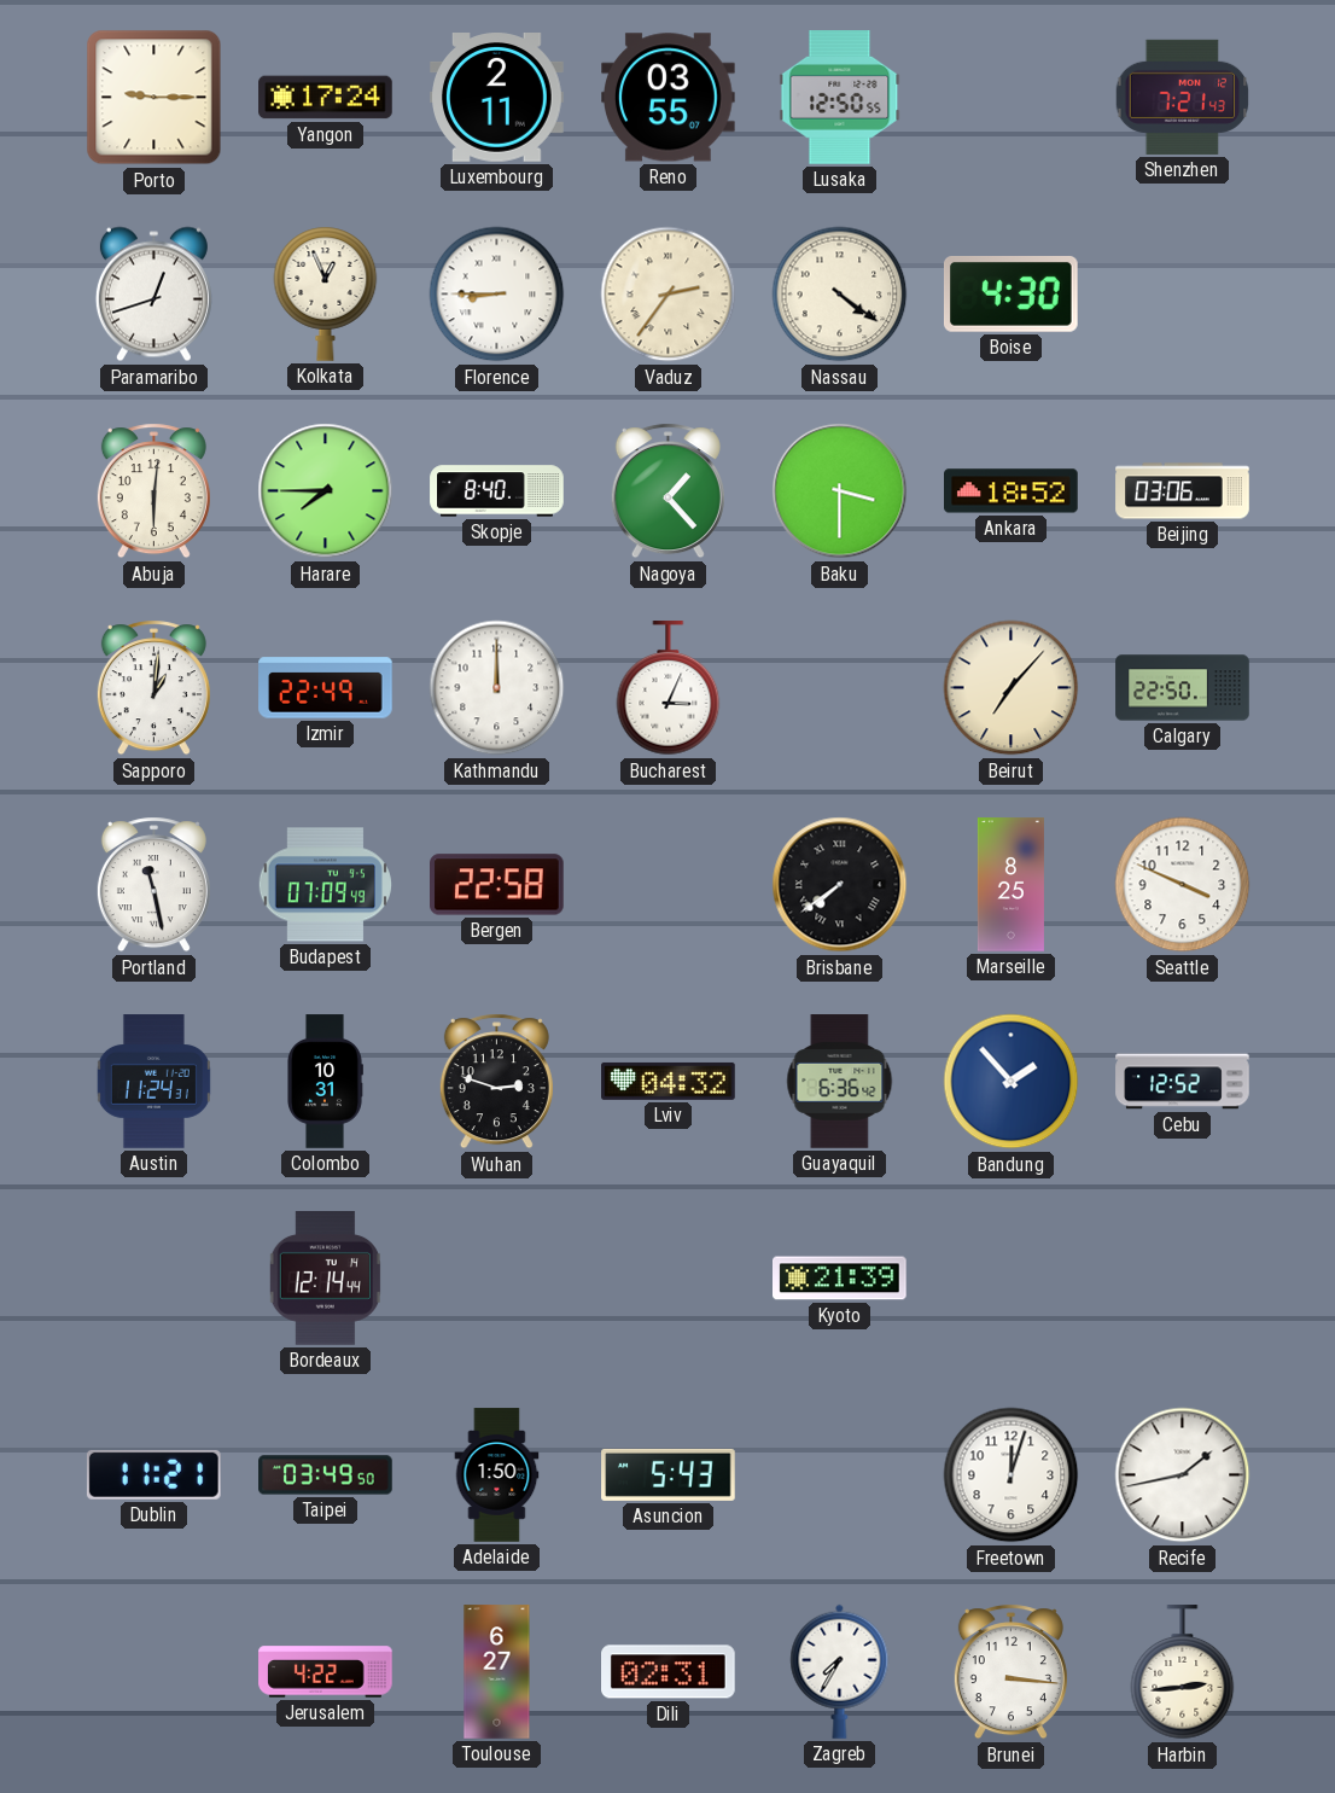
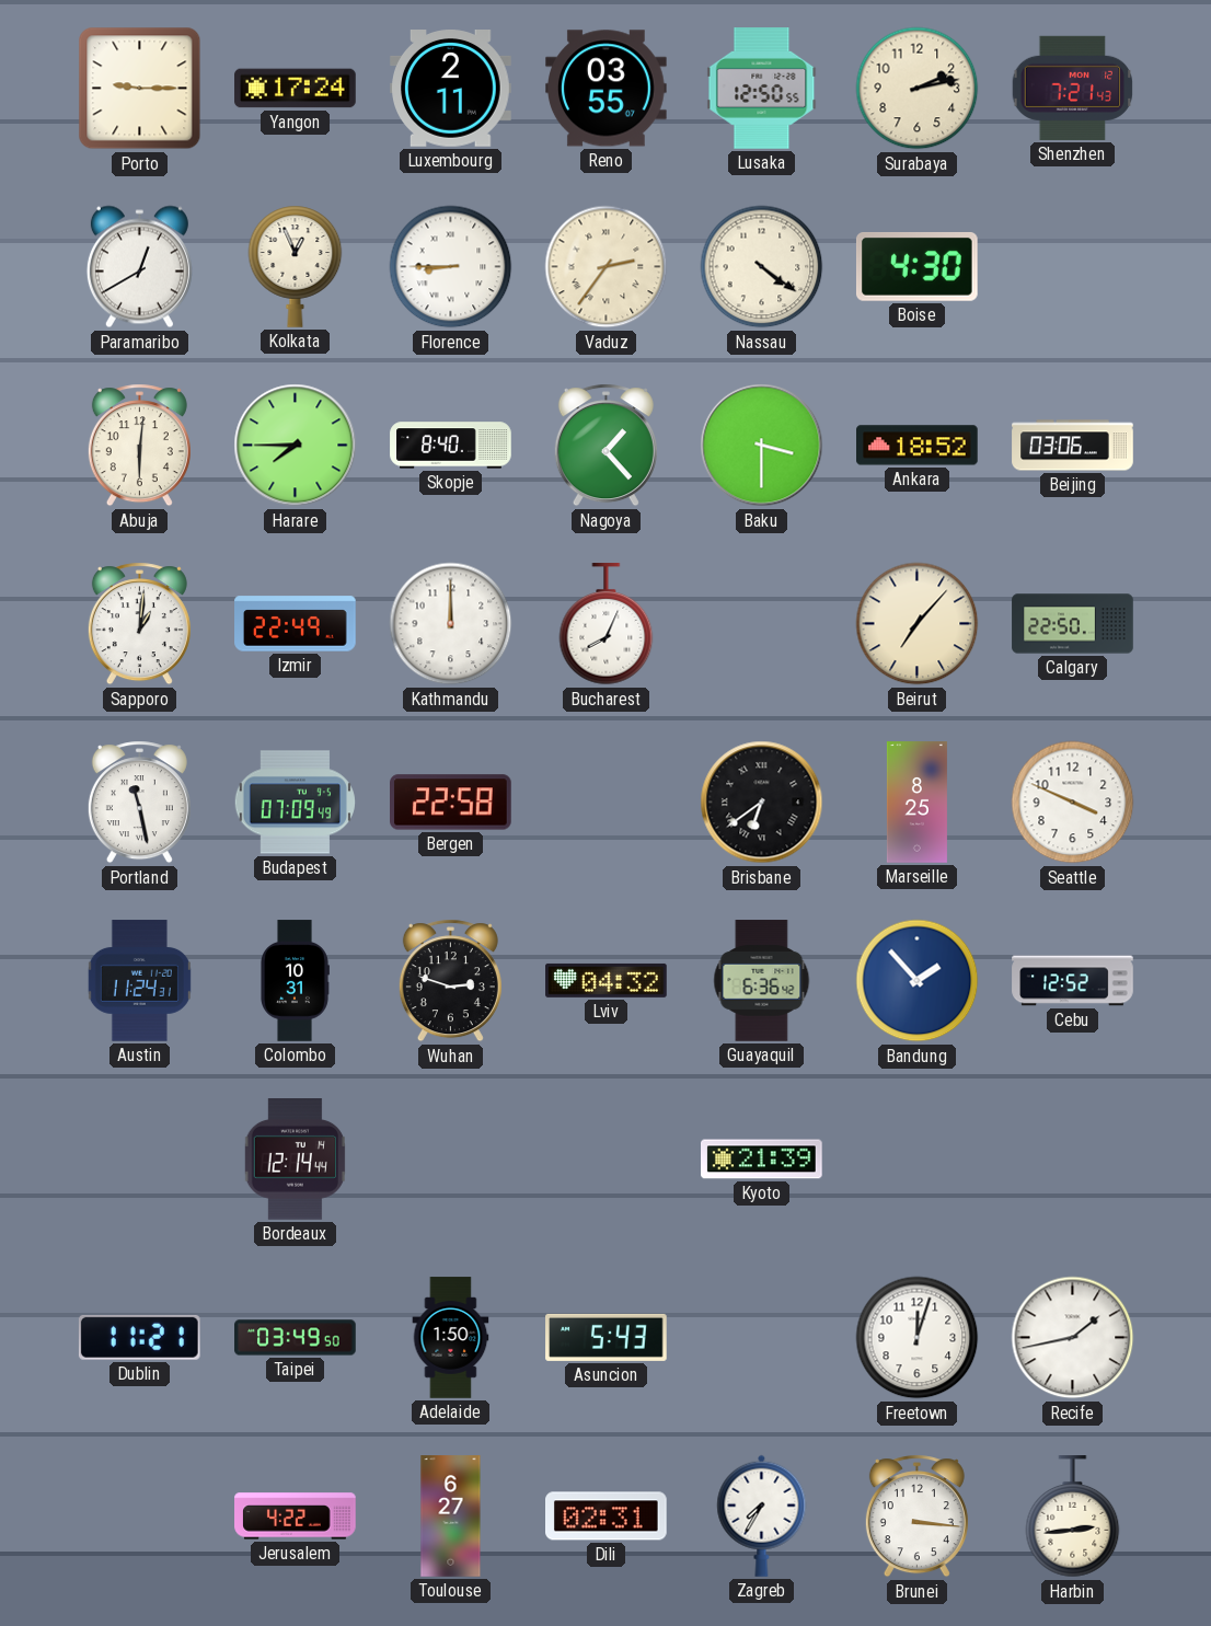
Surabaya: none -> 2:13
Paramaribo: 12:42 -> 12:40
Bucharest: 3:04 -> 8:04
Brisbane: 7:39 -> 6:39
